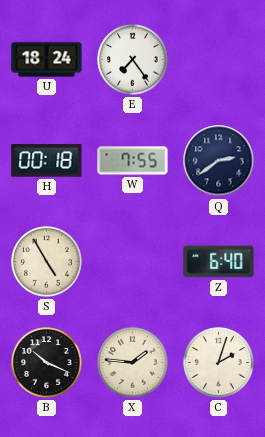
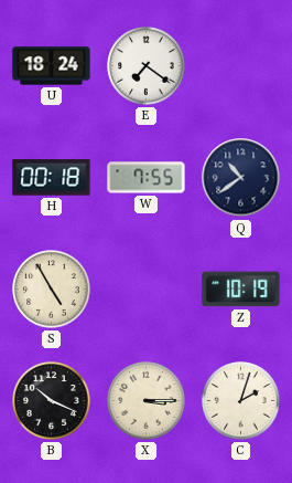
E: 7:24 -> 7:21
Q: 2:39 -> 10:39
Z: 6:40 -> 10:19
X: 1:46 -> 3:15
